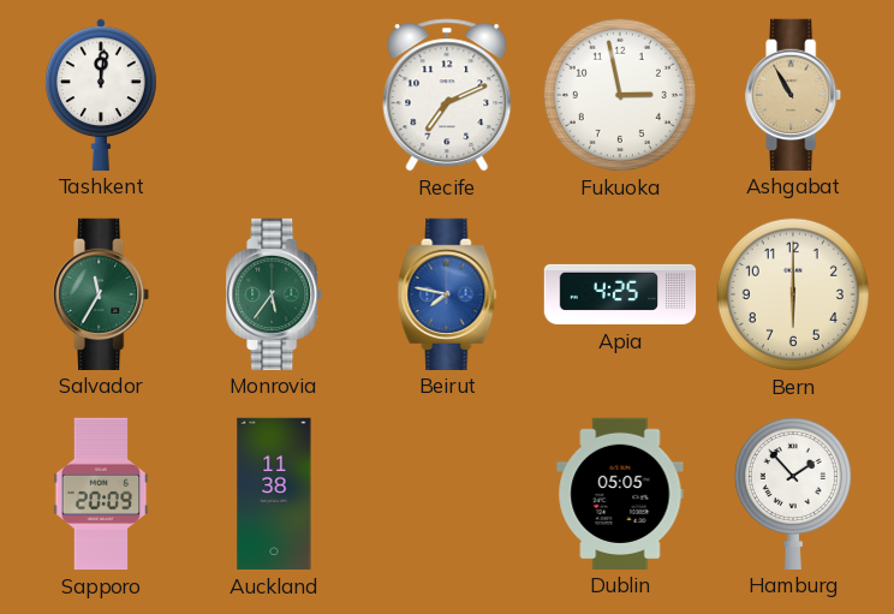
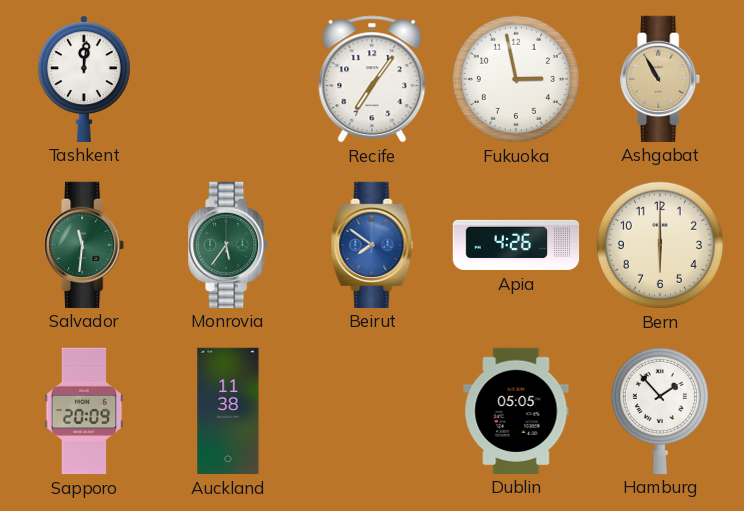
Recife: 7:11 -> 7:06
Salvador: 11:35 -> 11:31
Beirut: 7:47 -> 7:51
Apia: 4:25 -> 4:26
